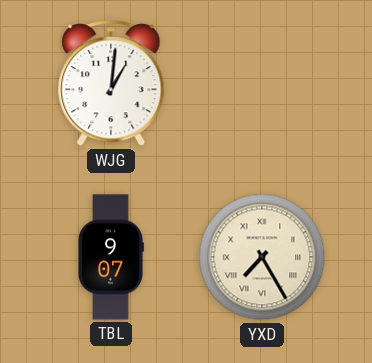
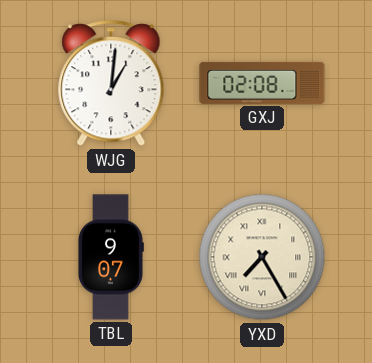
GXJ: none -> 02:08
